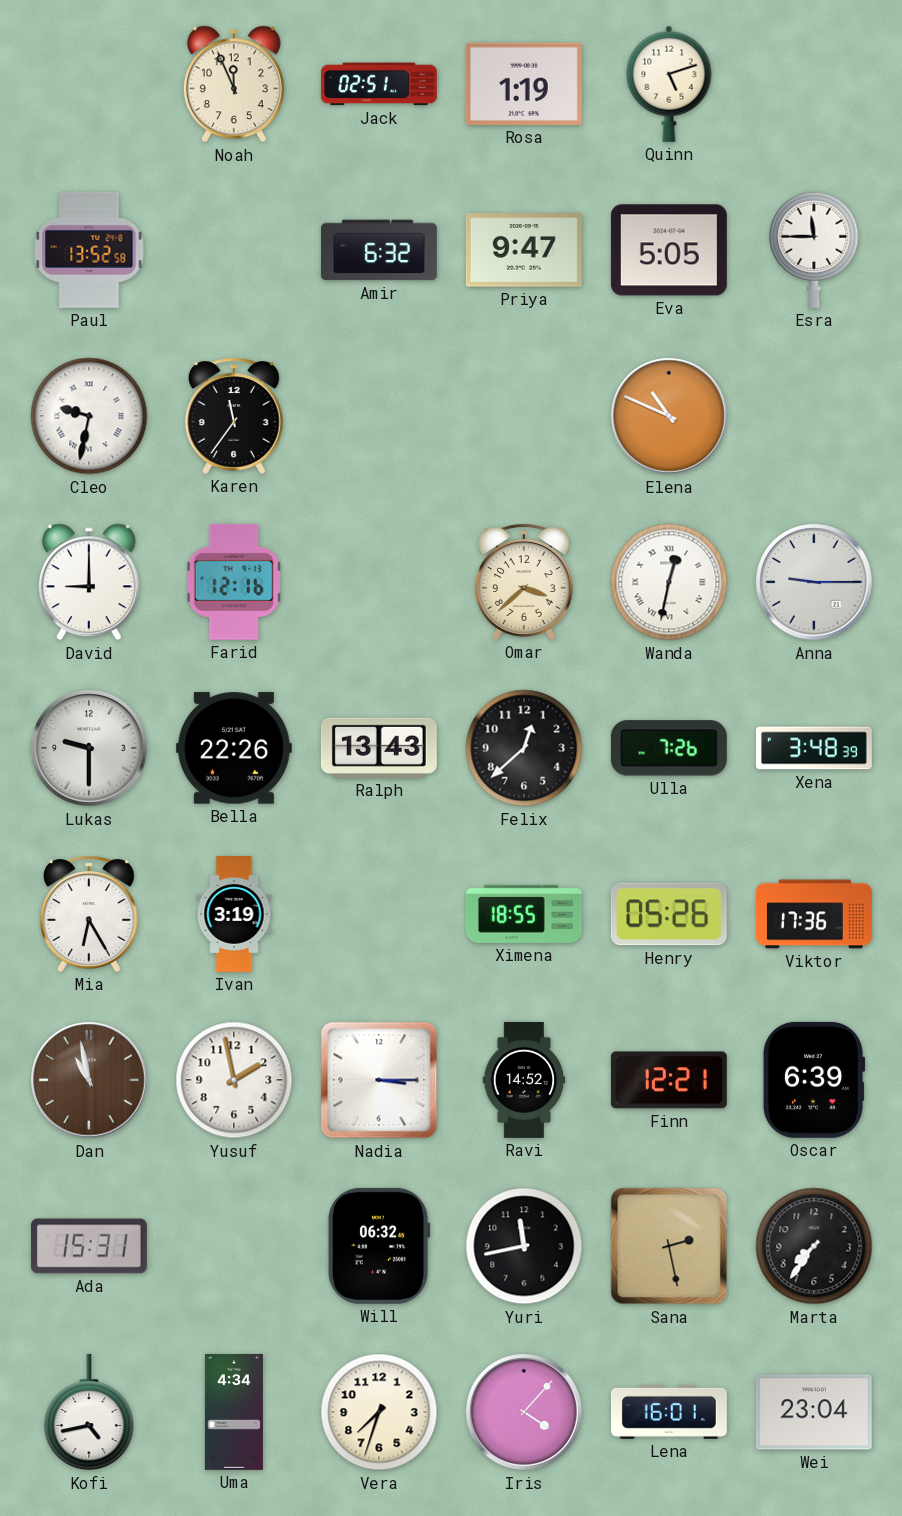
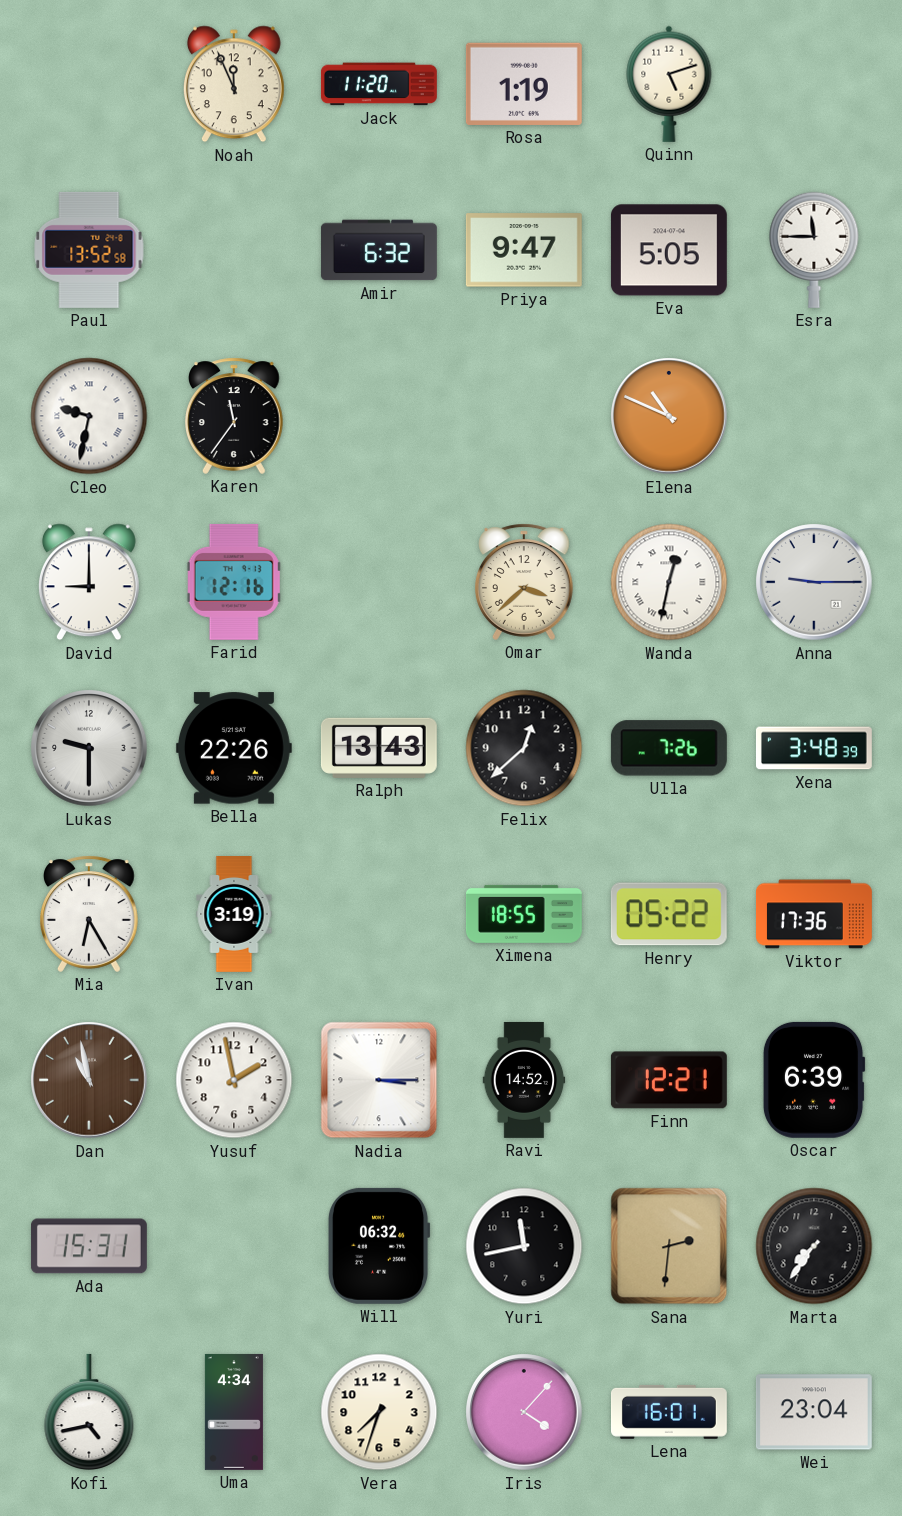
Jack: 02:51 -> 11:20
Henry: 05:26 -> 05:22
Sana: 2:28 -> 2:31
